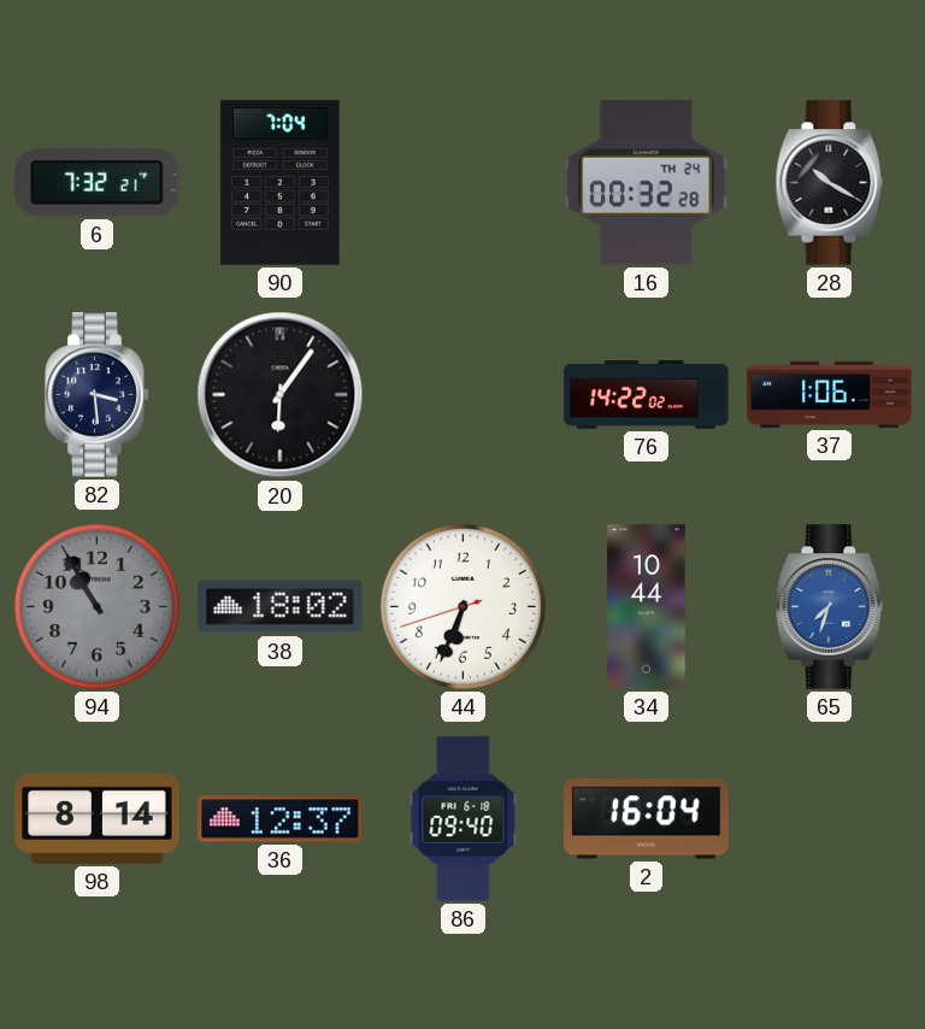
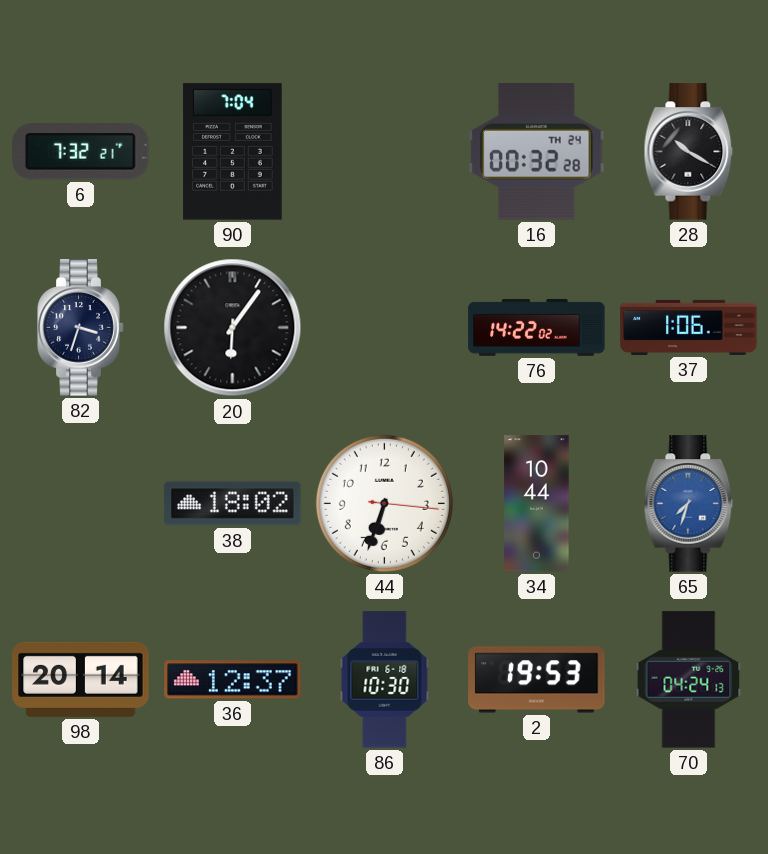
82: 3:29 -> 3:33
94: 10:55 -> none
44: 6:33:42 -> 6:33:16
98: 8:14 -> 20:14
86: 09:40 -> 10:30
2: 16:04 -> 19:53
70: none -> 04:24
